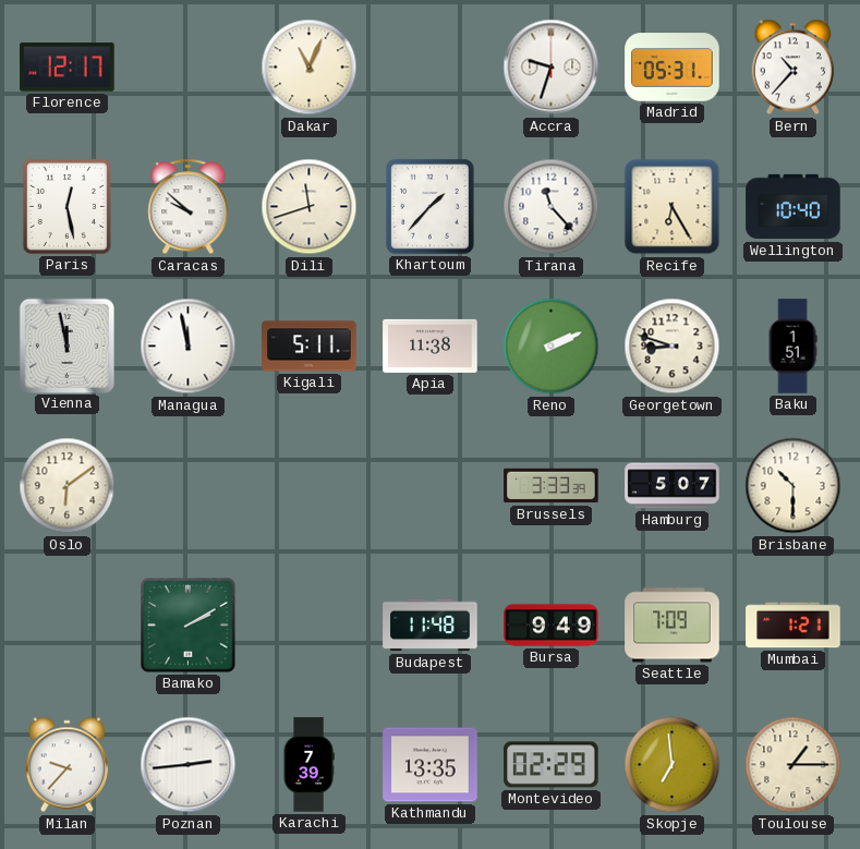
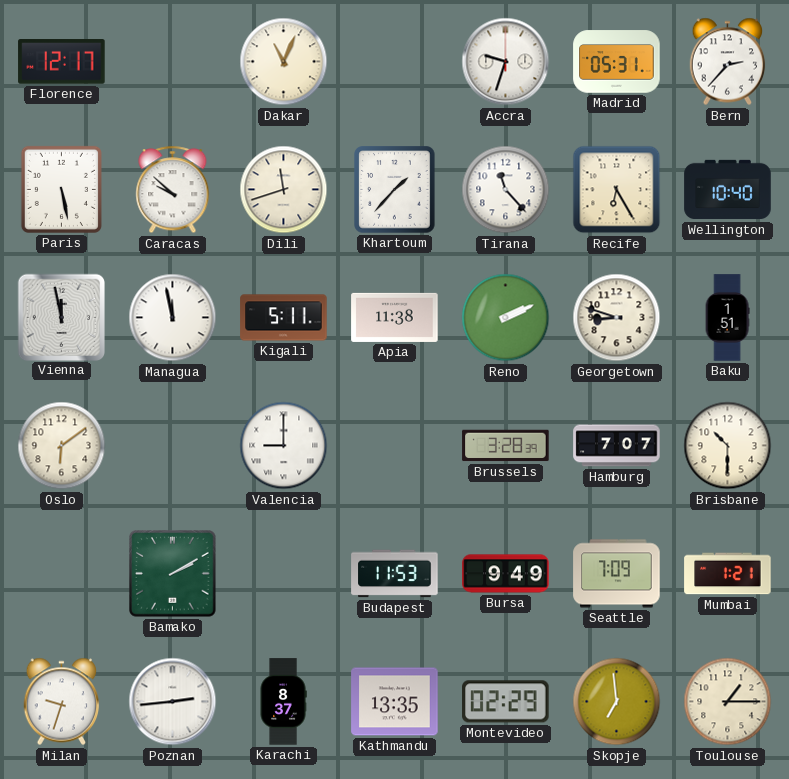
Bern: 10:37 -> 2:37
Paris: 12:28 -> 5:28
Valencia: none -> 9:00
Brussels: 3:33 -> 3:28
Hamburg: 5:07 -> 7:07
Budapest: 11:48 -> 11:53
Milan: 9:37 -> 9:33
Karachi: 7:39 -> 8:37
